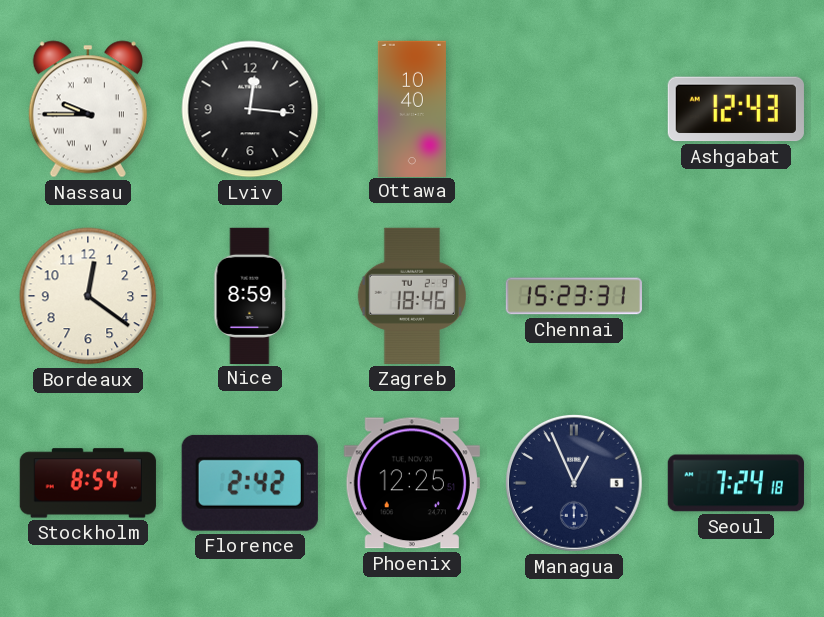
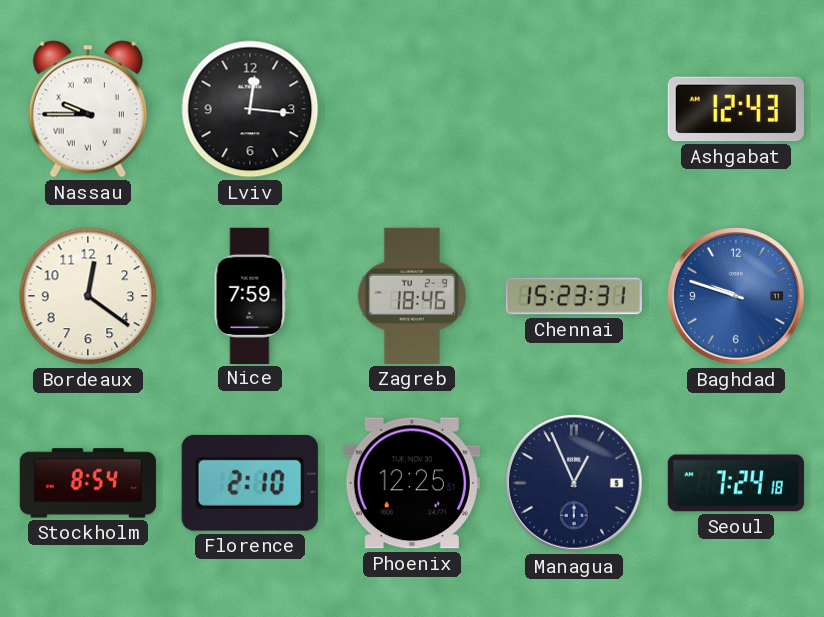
Ottawa: 10:40 -> none
Nice: 8:59 -> 7:59
Baghdad: none -> 9:48
Florence: 2:42 -> 2:10
